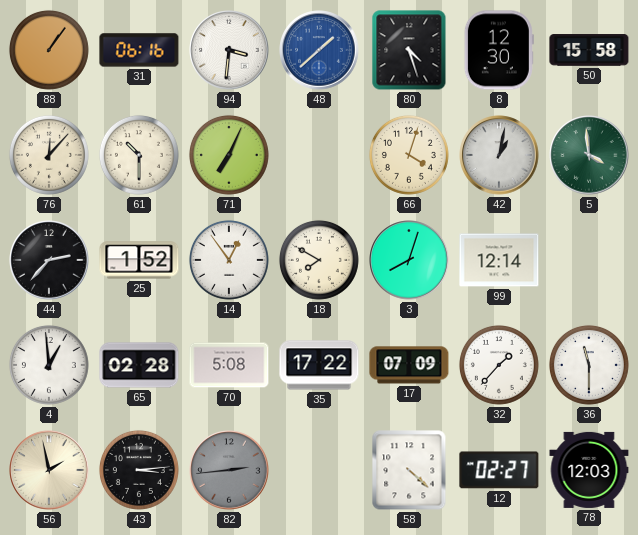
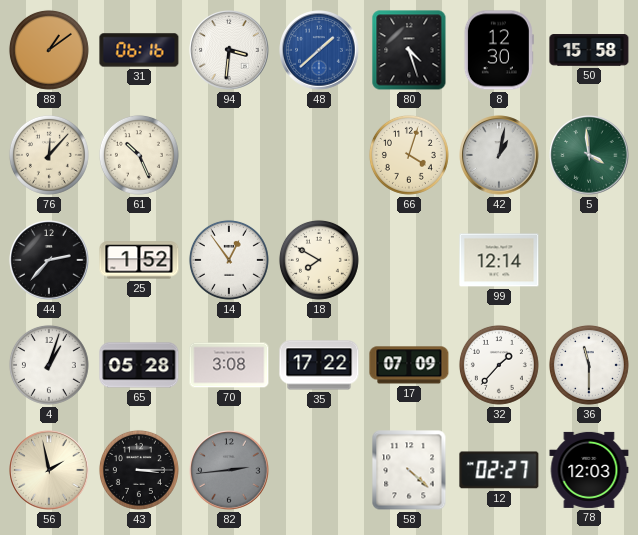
88: 1:06 -> 1:09
61: 10:30 -> 10:26
71: 7:04 -> none
3: 8:03 -> none
4: 12:59 -> 1:03
65: 02:28 -> 05:28
70: 5:08 -> 3:08
43: 3:14 -> 3:15
